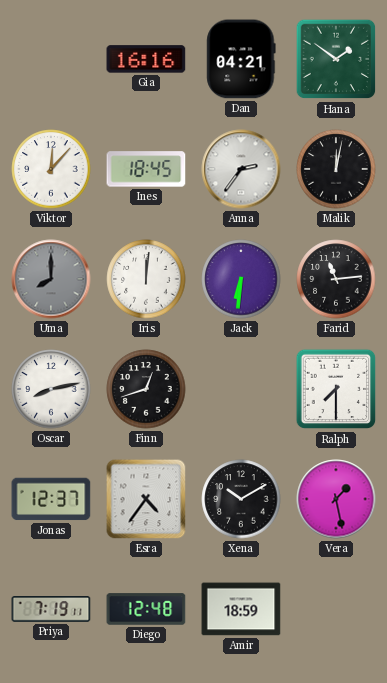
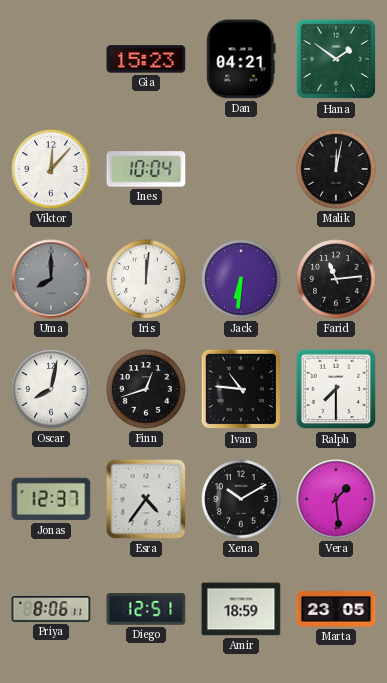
Gia: 16:16 -> 15:23
Ines: 18:45 -> 10:04
Anna: 2:36 -> none
Oscar: 8:13 -> 8:02
Ivan: none -> 10:46
Vera: 1:28 -> 1:29
Priya: 7:19 -> 8:06
Diego: 12:48 -> 12:51
Marta: none -> 23:05
